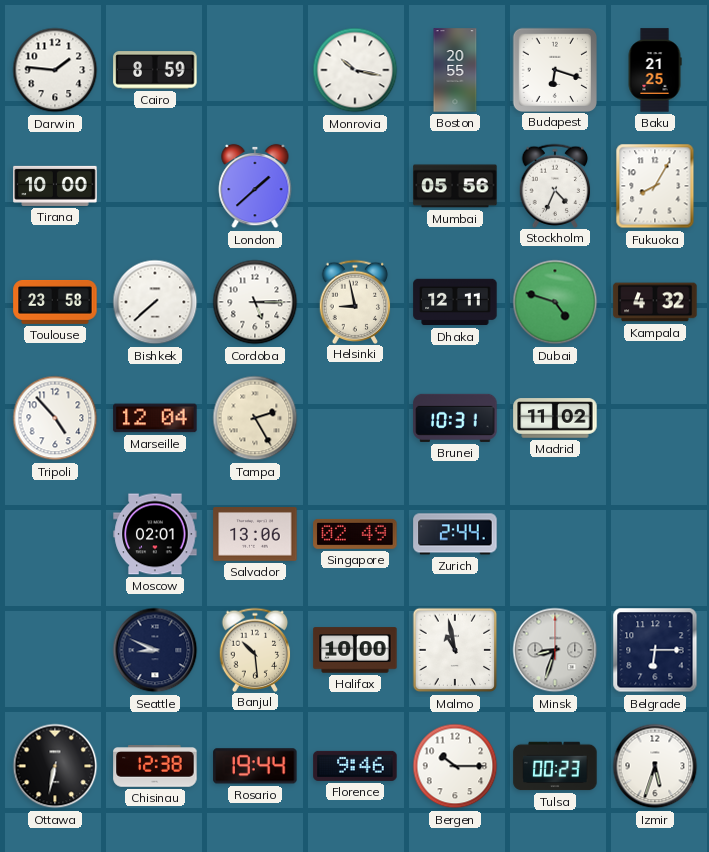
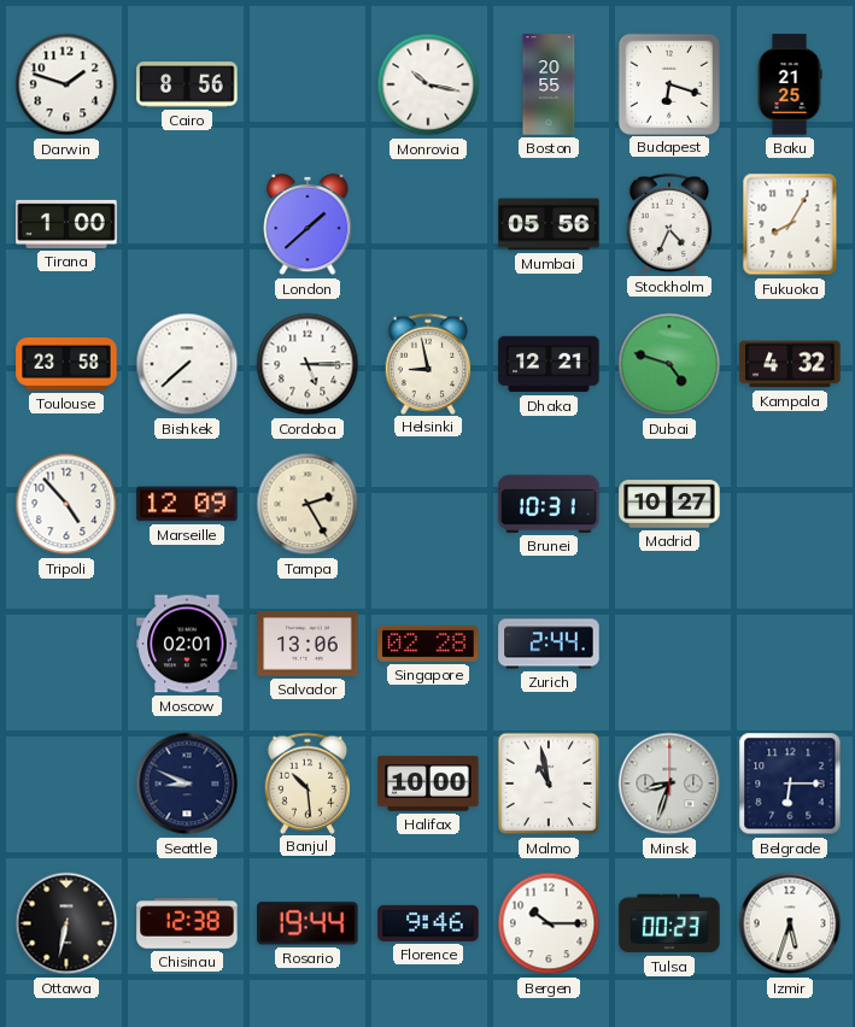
Darwin: 1:46 -> 1:48
Cairo: 8:59 -> 8:56
Tirana: 10:00 -> 1:00
Dhaka: 12:11 -> 12:21
Marseille: 12:04 -> 12:09
Madrid: 11:02 -> 10:27
Singapore: 02:49 -> 02:28
